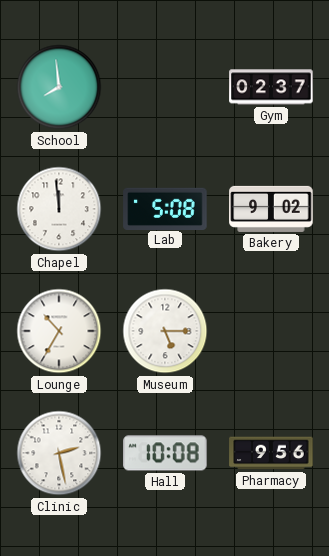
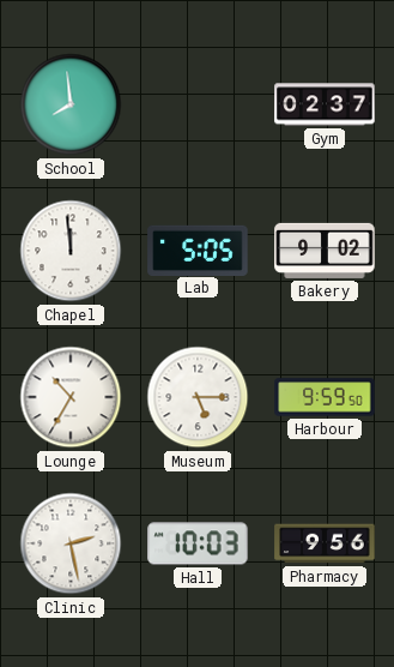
Lab: 5:08 -> 5:05
Harbour: none -> 9:59
Hall: 10:08 -> 10:03
